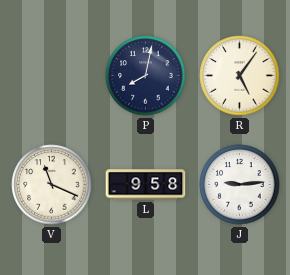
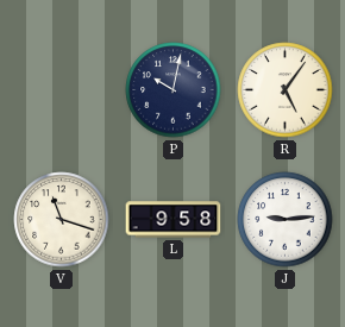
P: 8:02 -> 10:02
V: 11:19 -> 11:18
